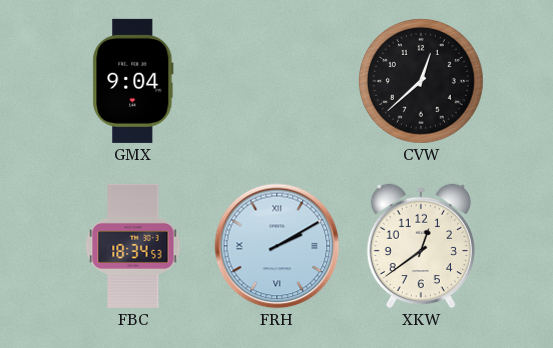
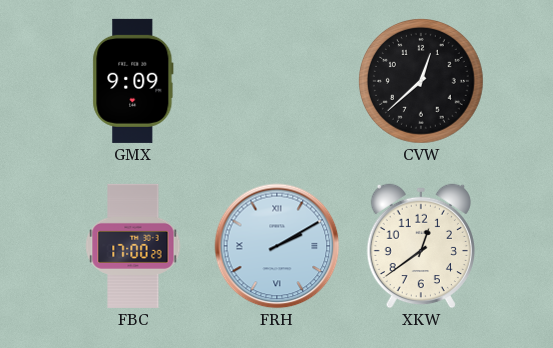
GMX: 9:04 -> 9:09
FBC: 18:34 -> 17:00
